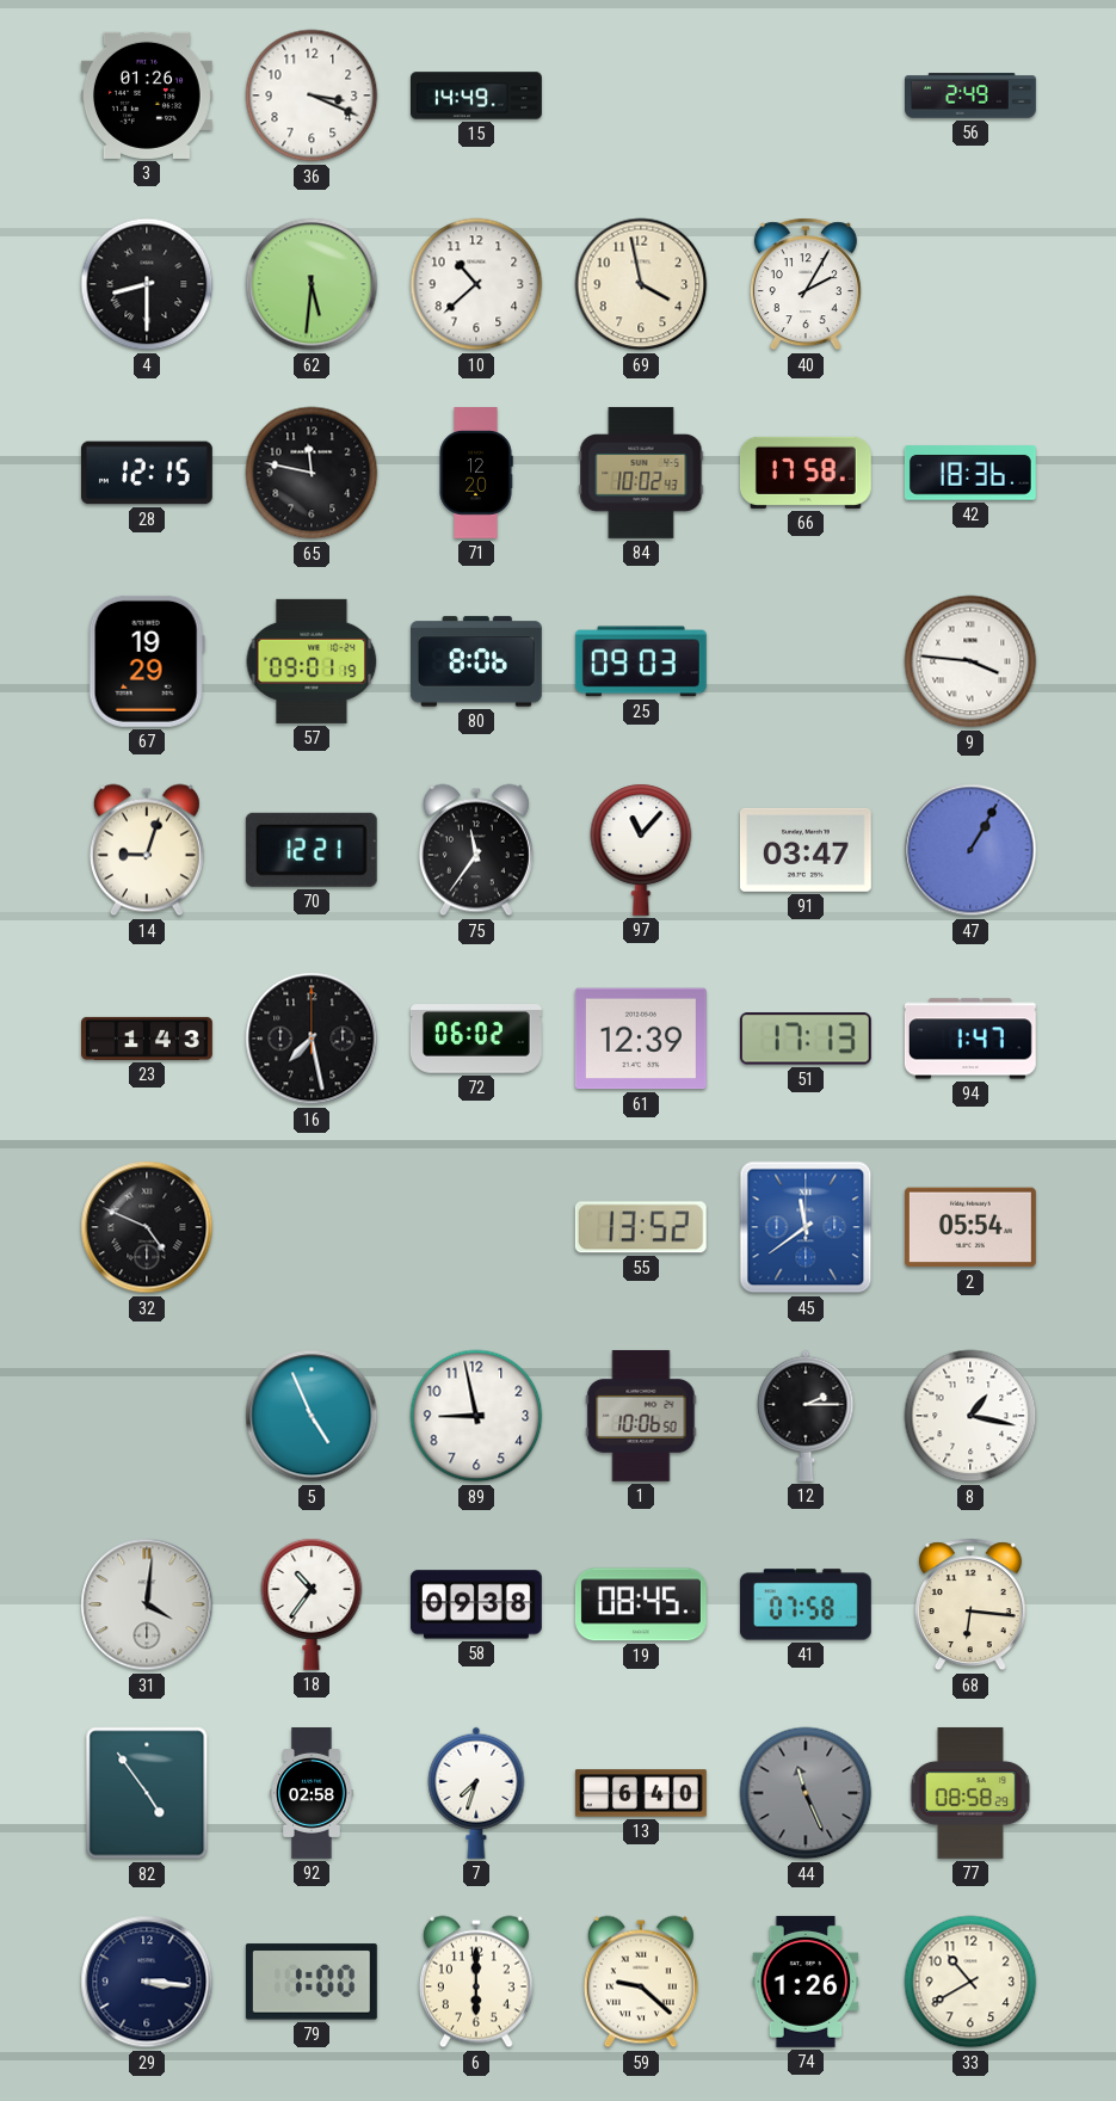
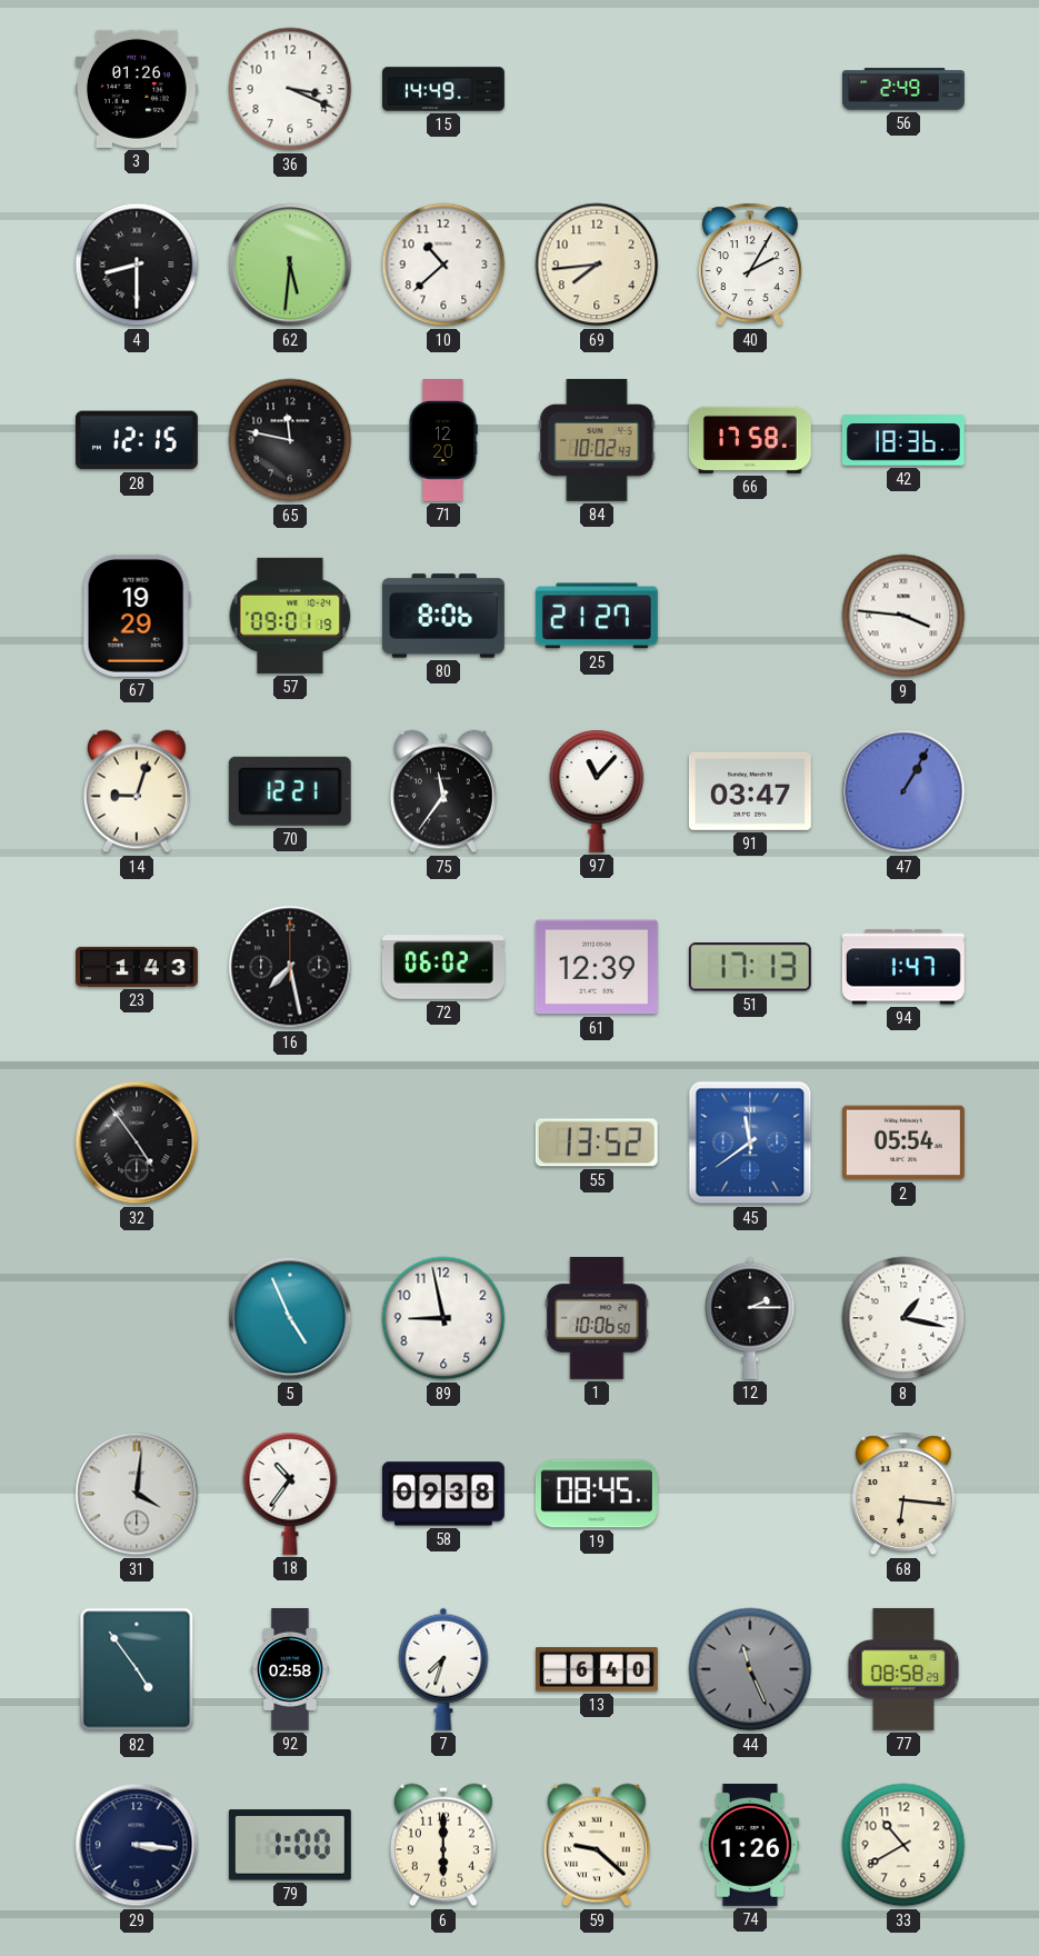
69: 3:58 -> 7:44
25: 09:03 -> 21:27
32: 4:49 -> 4:54
41: 07:58 -> none
